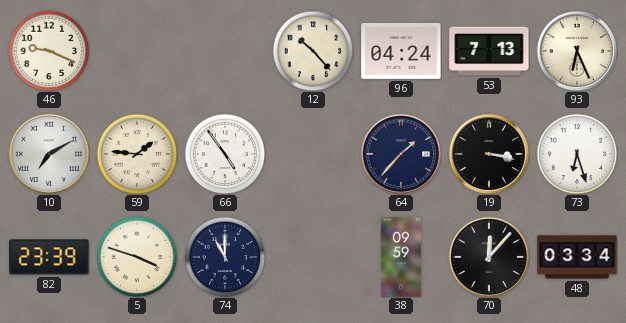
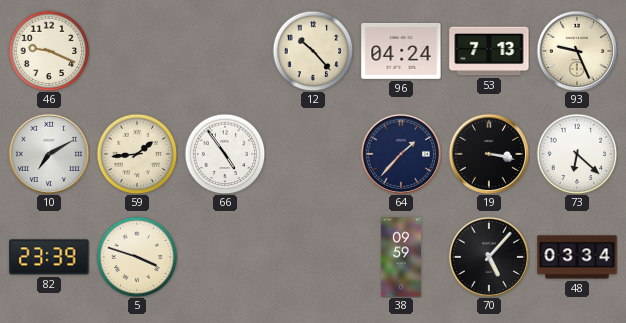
93: 6:26 -> 9:26
59: 1:46 -> 1:44
73: 6:27 -> 6:22
74: 11:00 -> none
70: 12:07 -> 5:07
